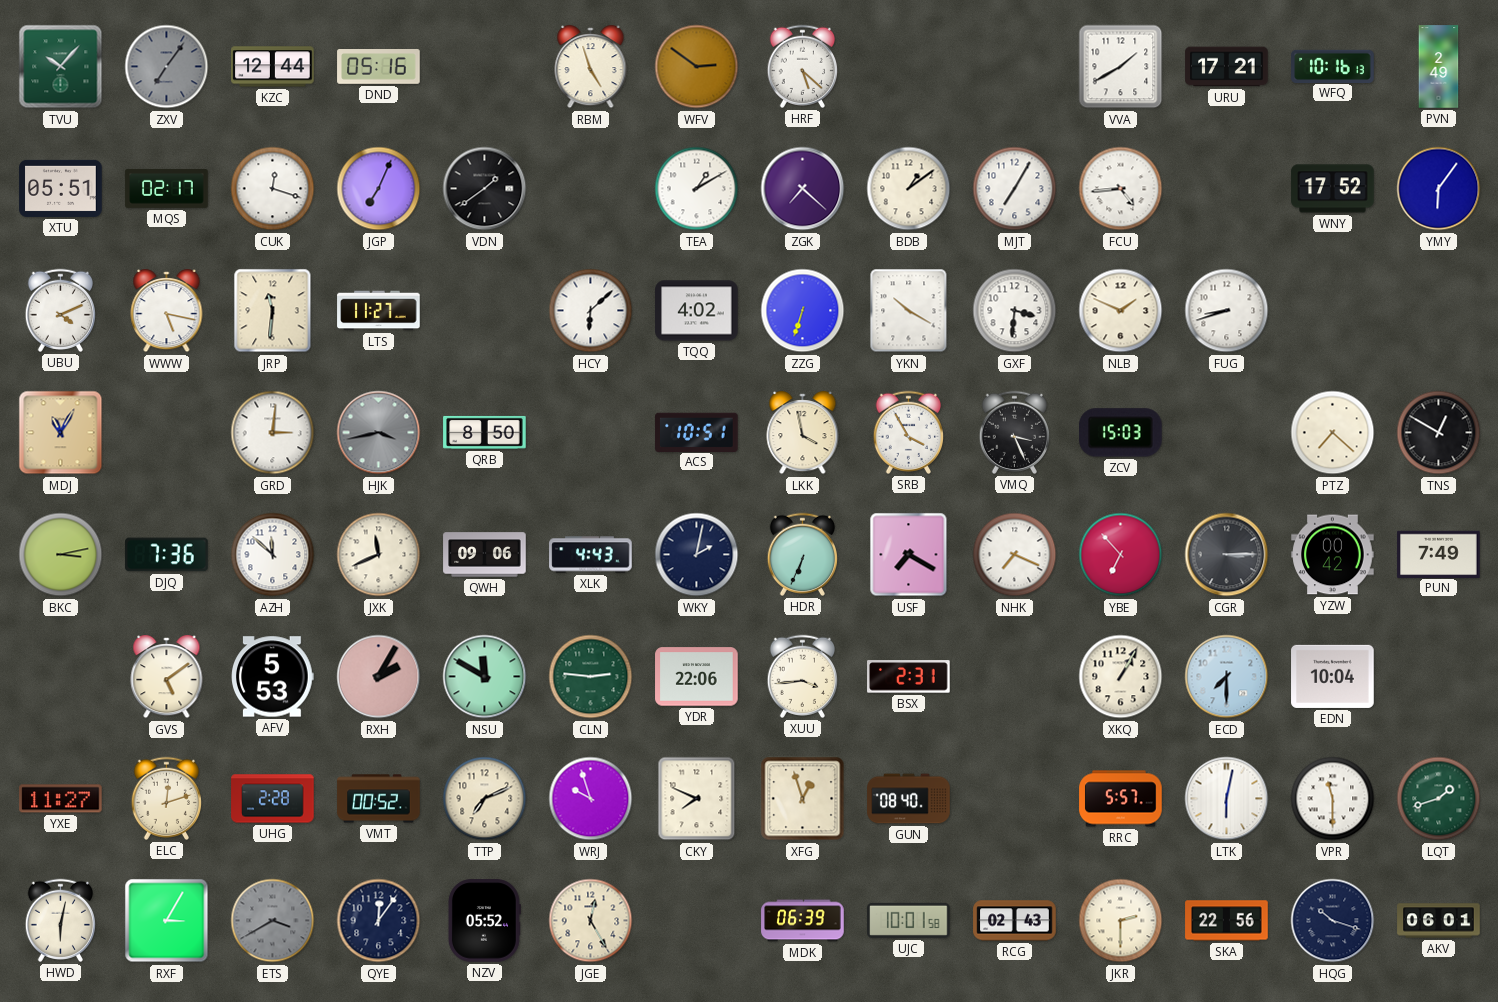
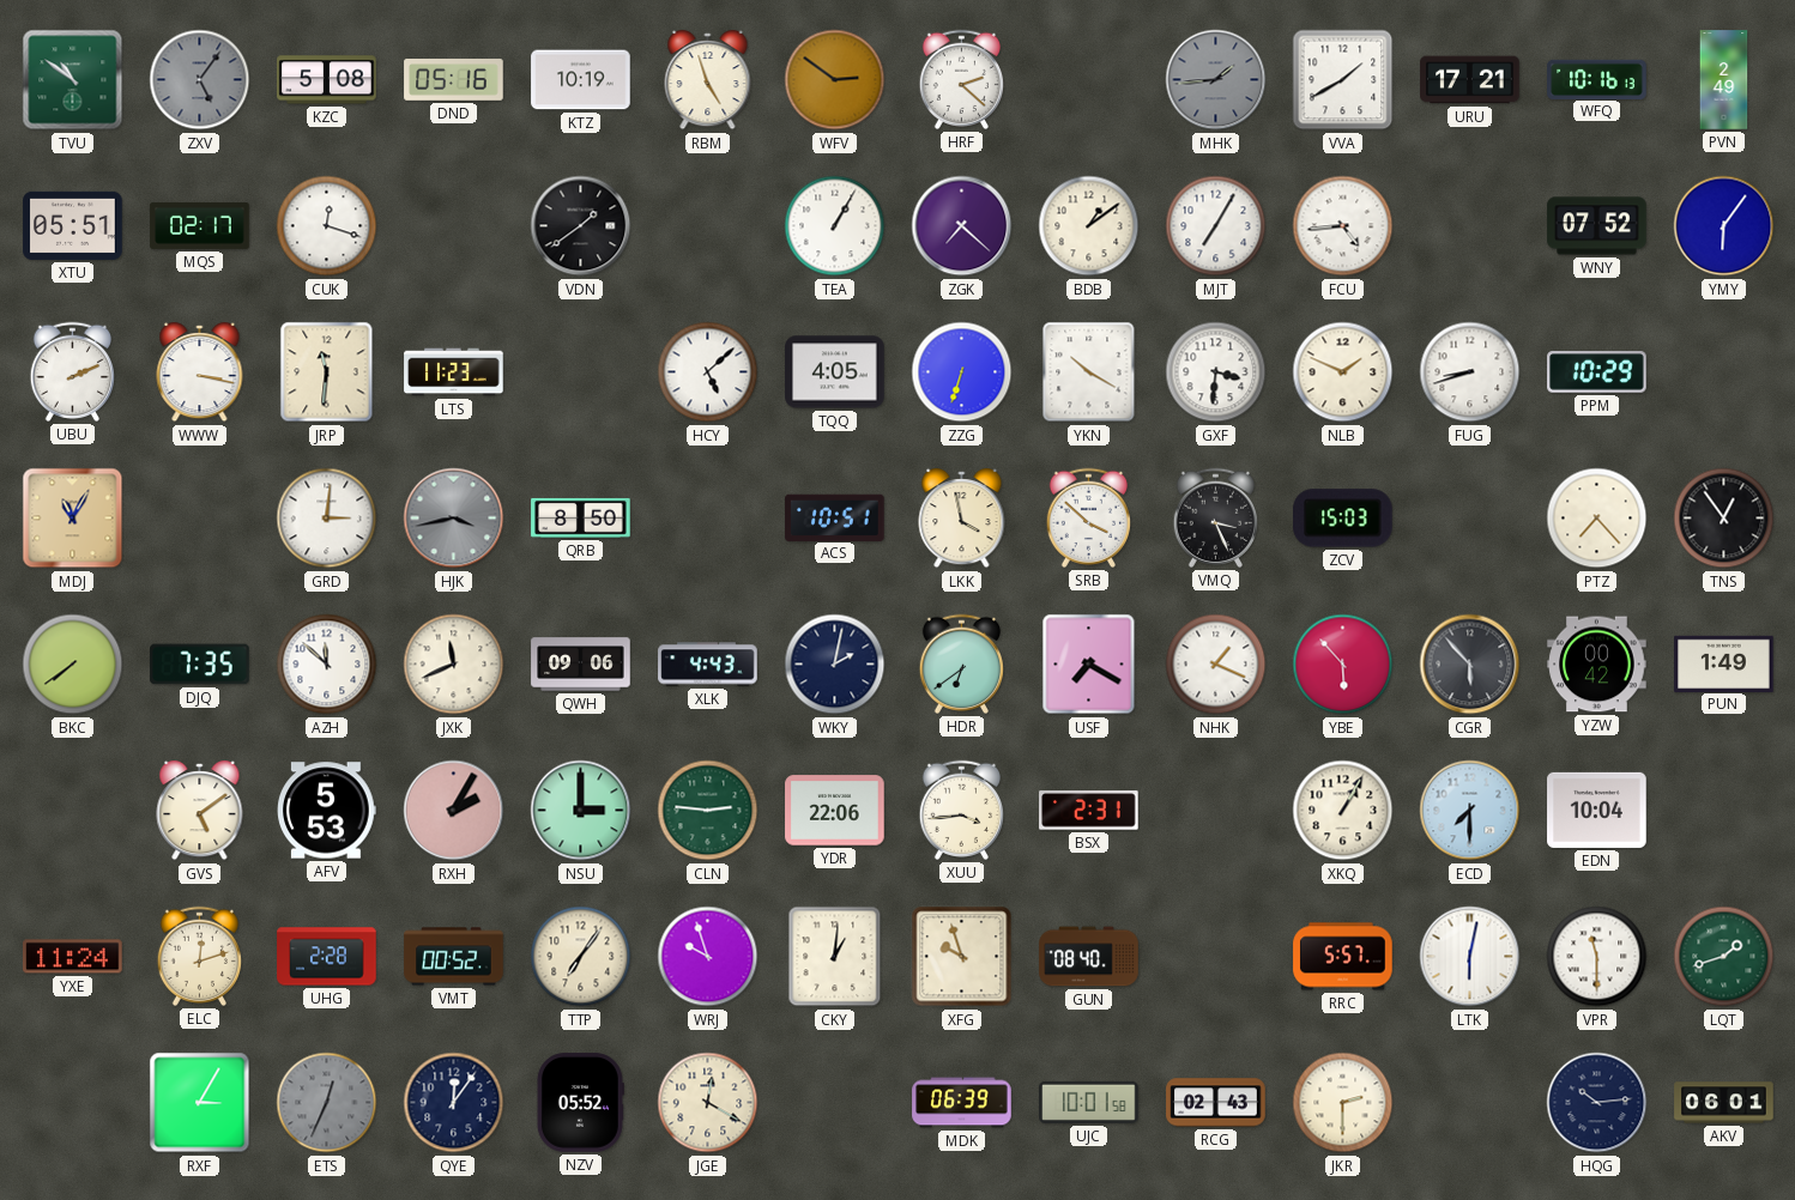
TVU: 10:07 -> 10:51
ZXV: 7:06 -> 5:06
KZC: 12:44 -> 5:08
KTZ: none -> 10:19
HRF: 5:22 -> 2:22
MHK: none -> 1:44
JGP: 7:04 -> none
TEA: 1:10 -> 1:05
WNY: 17:52 -> 07:52
UBU: 4:11 -> 2:11
WWW: 5:17 -> 3:17
LTS: 11:27 -> 11:23
HCY: 6:08 -> 5:08
TQQ: 4:02 -> 4:05
PPM: none -> 10:29
SRB: 3:55 -> 3:52
PTZ: 7:22 -> 7:23
TNS: 12:50 -> 12:54
BKC: 3:13 -> 7:39
DJQ: 7:36 -> 7:35
HDR: 6:34 -> 6:39
NHK: 7:19 -> 1:19
YBE: 6:53 -> 5:53
CGR: 3:15 -> 5:53
PUN: 7:49 -> 1:49
NSU: 11:50 -> 3:00
YXE: 11:27 -> 11:24
TTP: 7:11 -> 7:06
CKY: 7:49 -> 1:01
XFG: 12:57 -> 9:57
HWD: 6:02 -> none
ETS: 3:40 -> 12:34
JGE: 12:25 -> 12:20
SKA: 22:56 -> none
HQG: 10:18 -> 10:14
